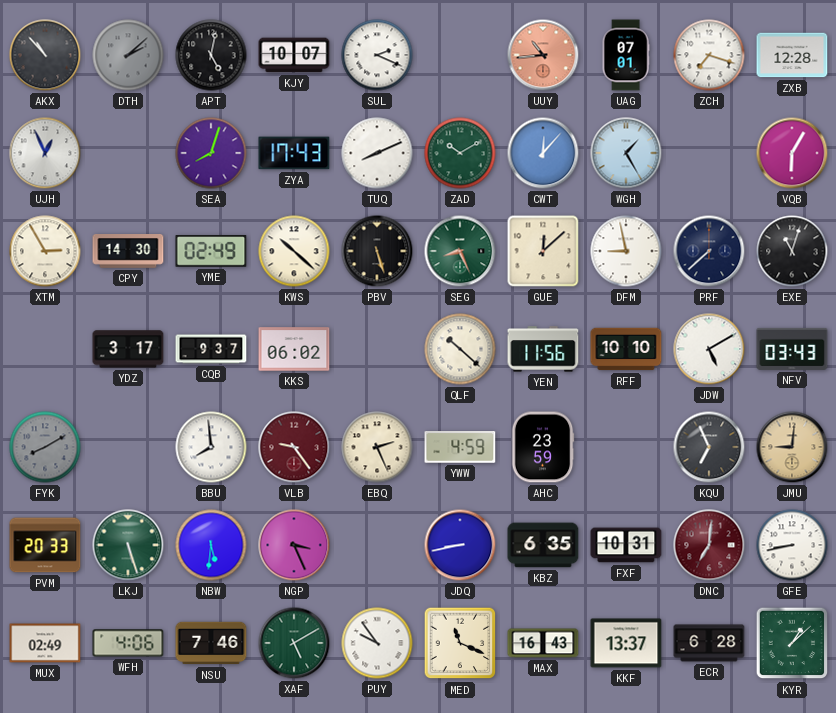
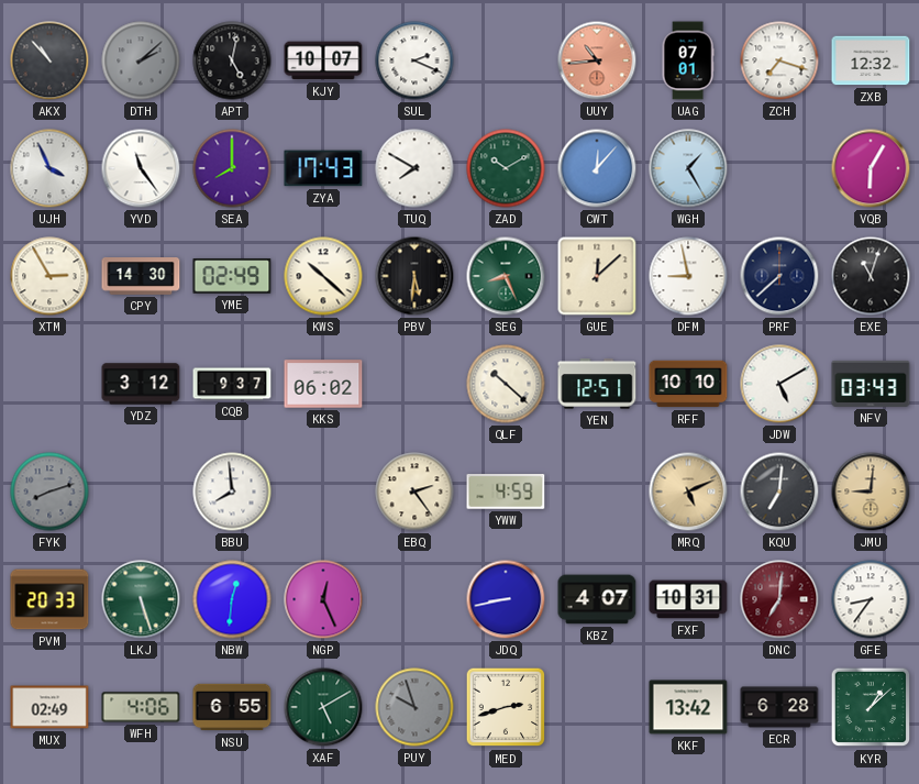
ZXB: 12:28 -> 12:32
UJH: 12:56 -> 3:56
YVD: none -> 11:24
SEA: 8:03 -> 8:00
TUQ: 8:11 -> 7:50
PBV: 5:27 -> 5:31
YDZ: 3:17 -> 3:12
YEN: 11:56 -> 12:51
FYK: 8:10 -> 8:12
VLB: 9:24 -> none
EBQ: 2:26 -> 2:24
AHC: 23:59 -> none
MRQ: none -> 5:11
KQU: 6:56 -> 7:01
NBW: 5:31 -> 12:31
NGP: 3:26 -> 12:26
KBZ: 6:35 -> 4:07
GFE: 8:43 -> 8:36
NSU: 7:46 -> 6:55
PUY: 9:54 -> 9:57
PUY dial: white -> grey
MED: 11:19 -> 2:42
MAX: 16:43 -> none
KKF: 13:37 -> 13:42
